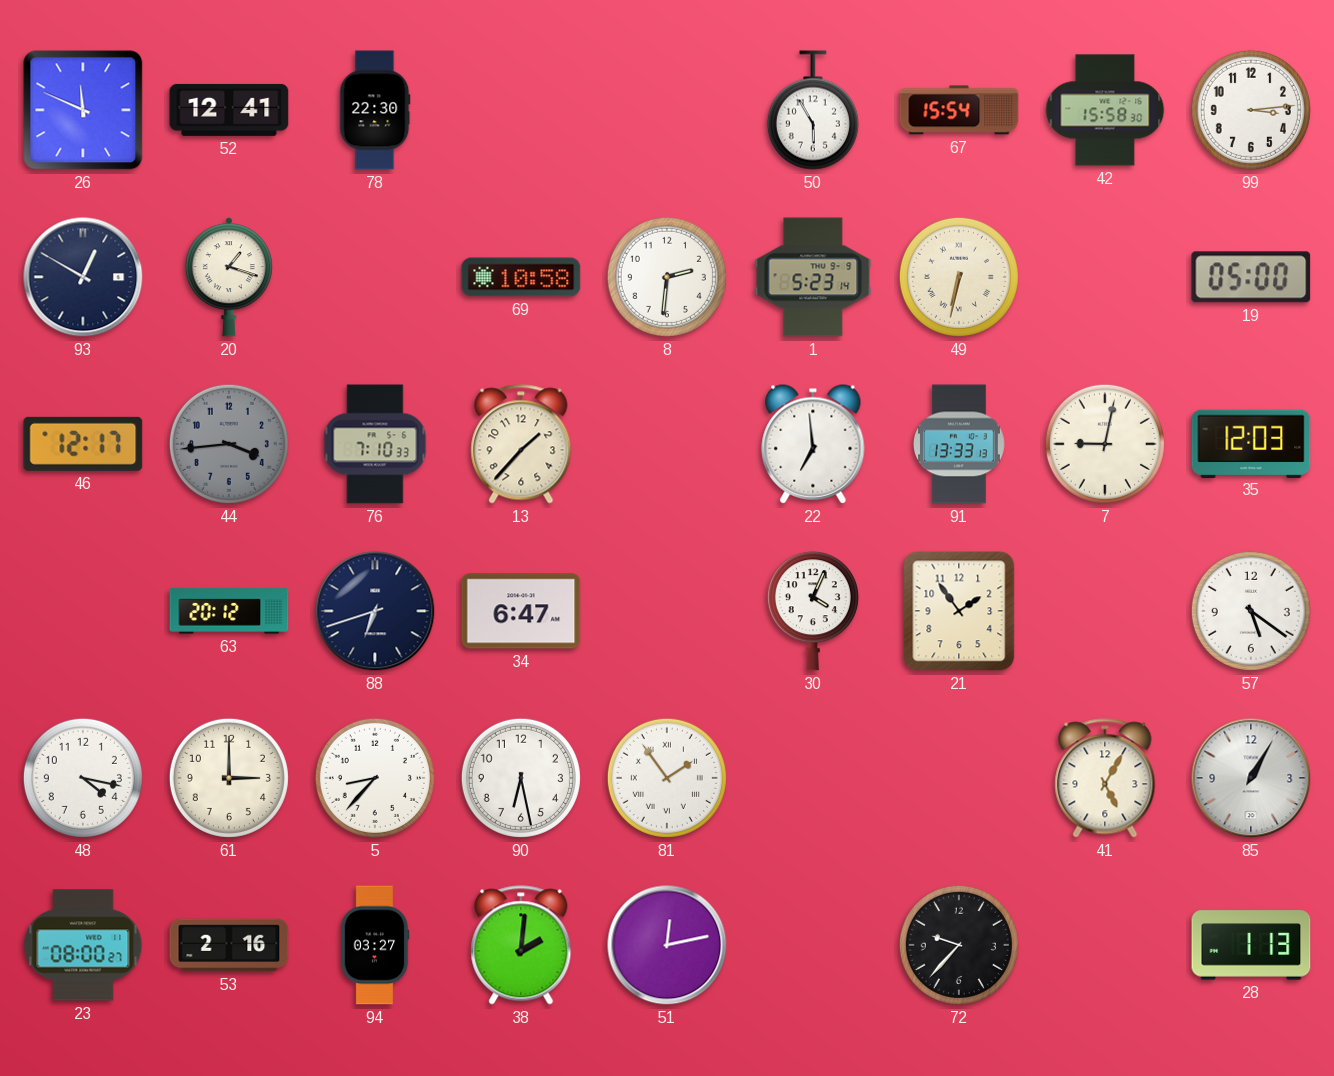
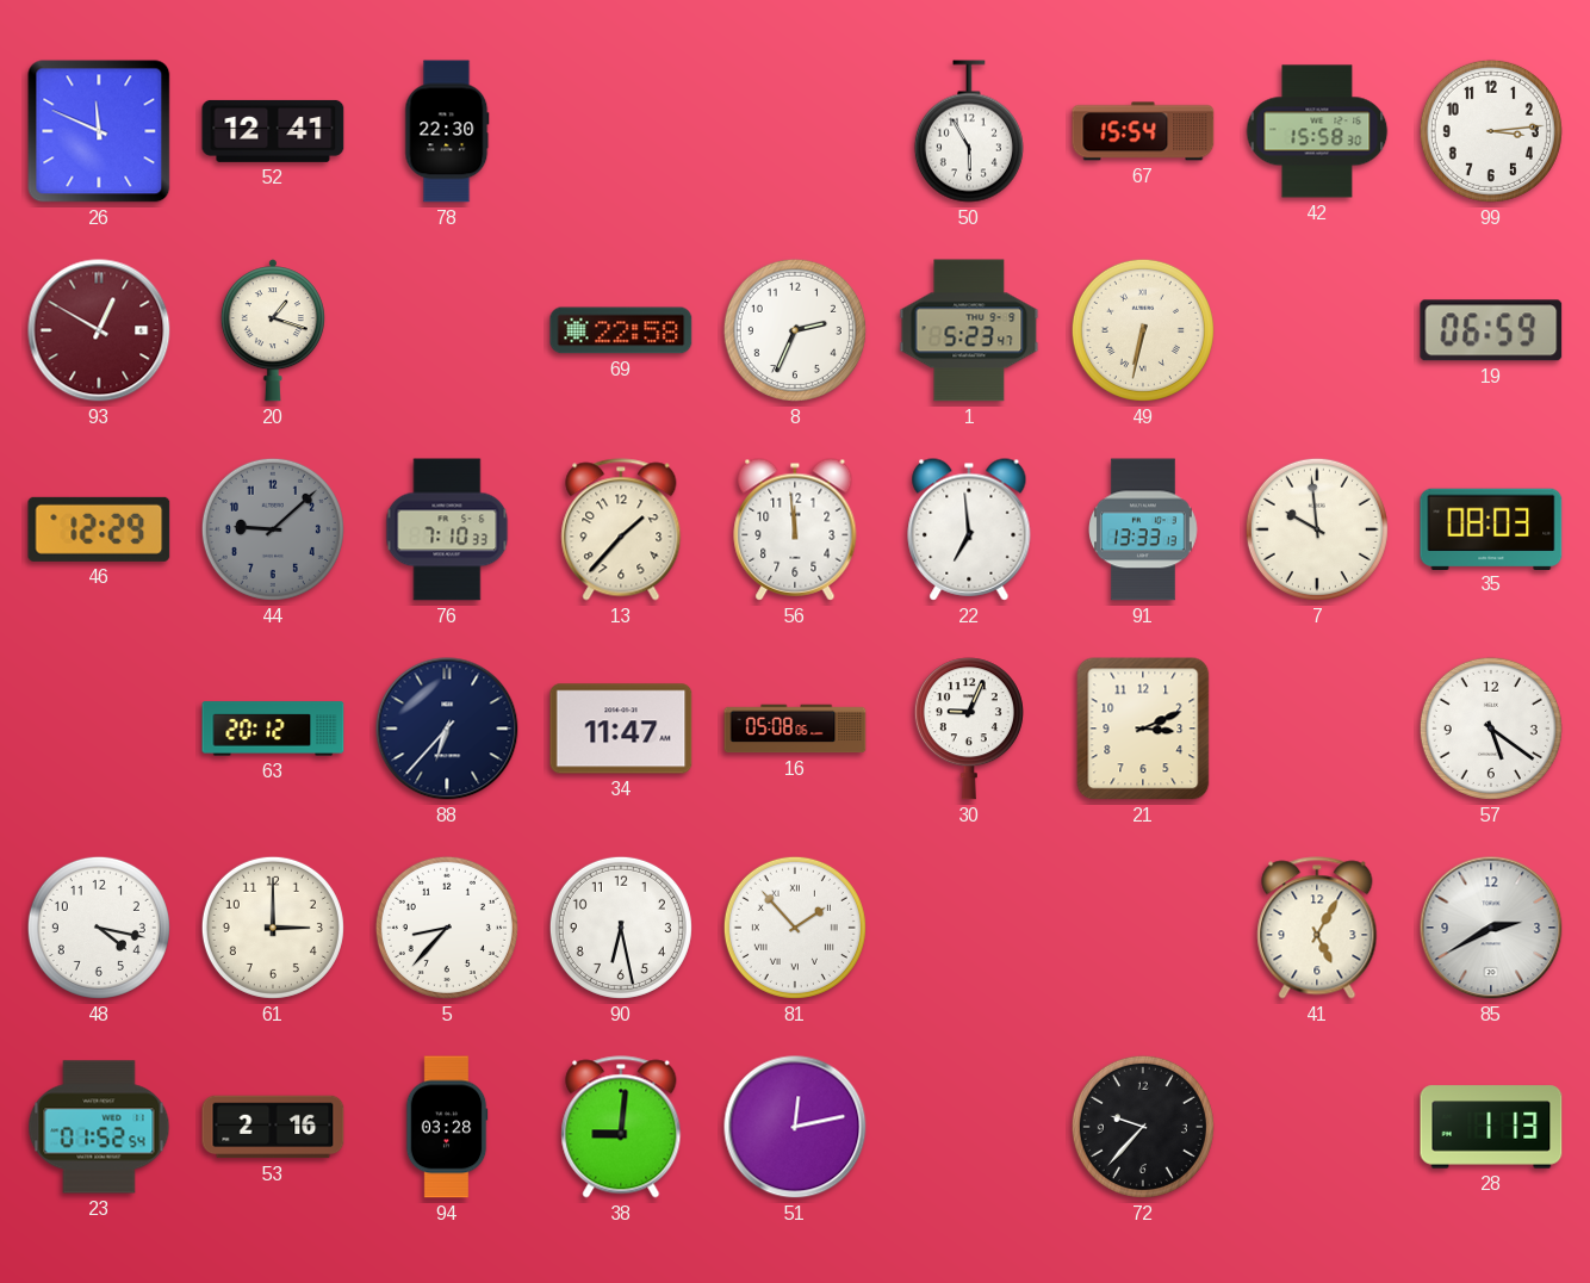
93 dial: navy -> burgundy
69: 10:58 -> 22:58
8: 2:31 -> 2:34
1: 5:23:14 -> 5:23:47
19: 05:00 -> 06:59
46: 12:17 -> 12:29
44: 3:44 -> 9:08
56: none -> 11:59
7: 9:02 -> 9:59
35: 12:03 -> 08:03
88: 6:42 -> 6:37
34: 6:47 -> 11:47
16: none -> 05:08
30: 4:04 -> 9:04
21: 1:54 -> 3:11
81: 1:54 -> 1:53
85: 1:05 -> 2:40
23: 08:00 -> 01:52
94: 03:27 -> 03:28
38: 2:01 -> 9:01
